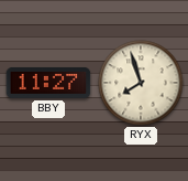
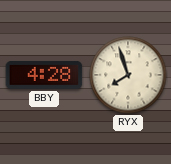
BBY: 11:27 -> 4:28
